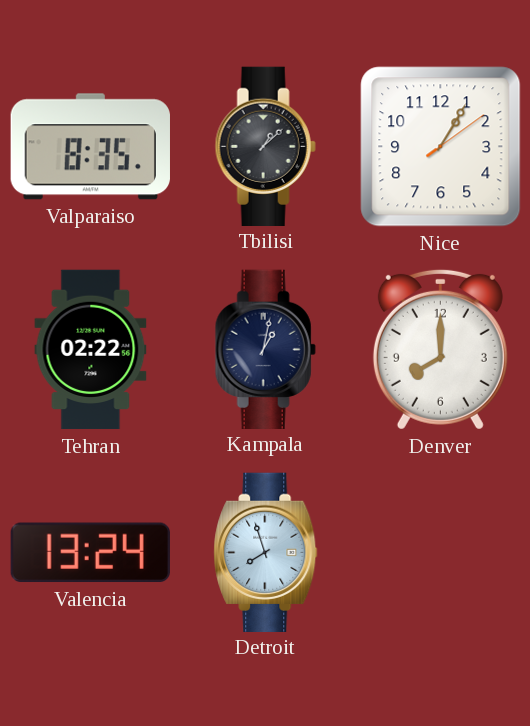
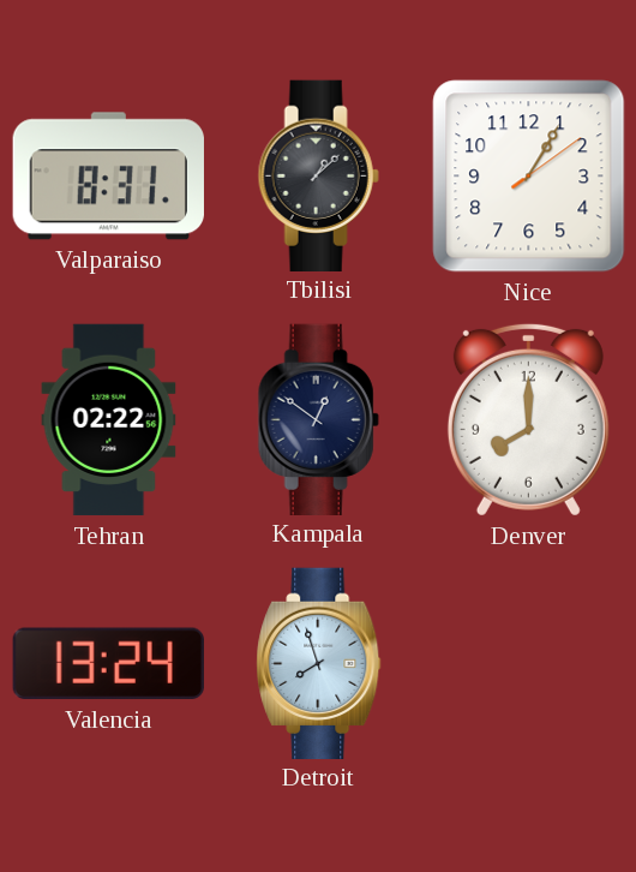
Valparaiso: 8:35 -> 8:31
Kampala: 1:02 -> 12:51
